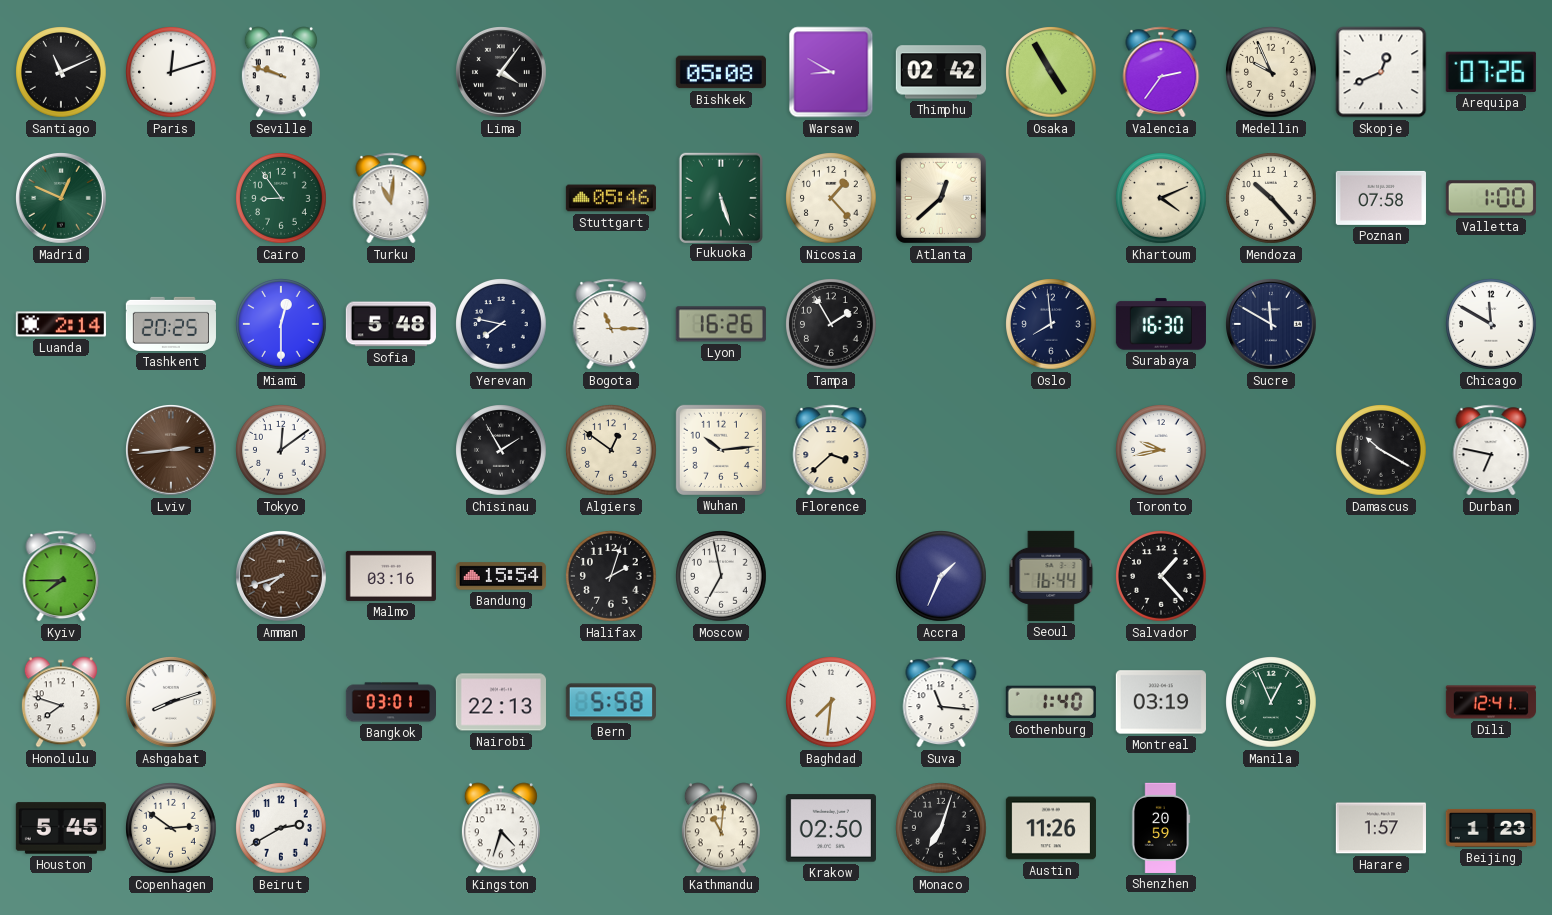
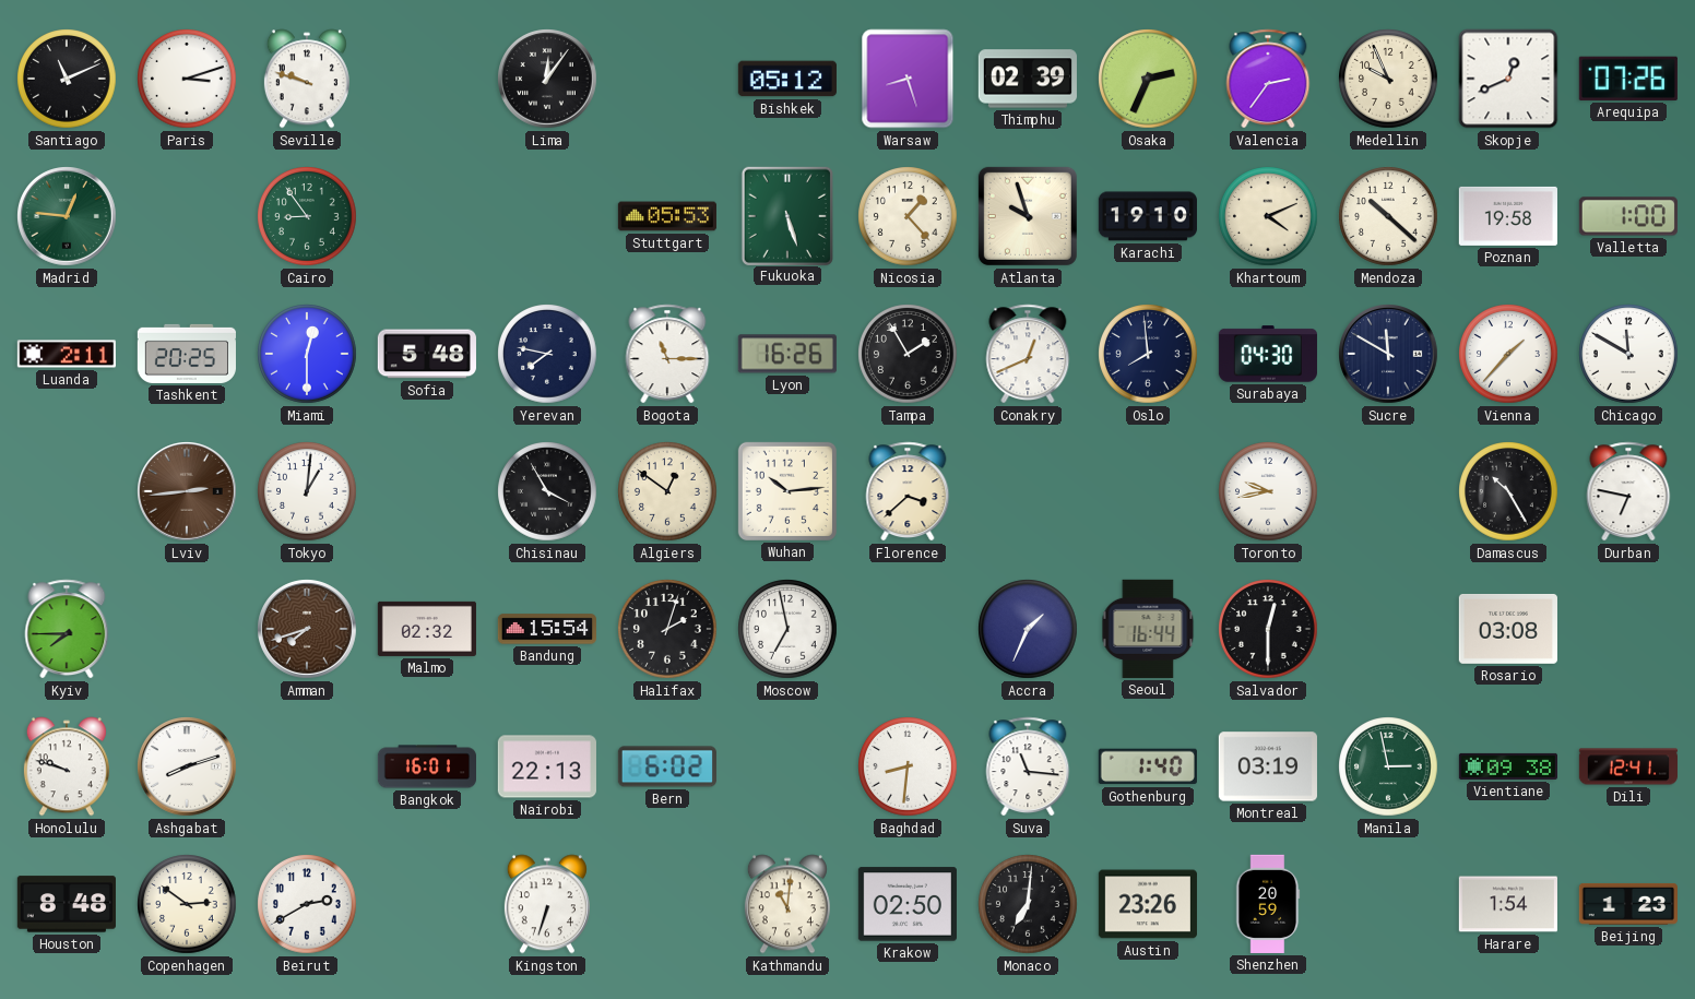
Paris: 12:12 -> 3:12
Lima: 4:06 -> 12:06
Bishkek: 05:08 -> 05:12
Warsaw: 8:50 -> 8:27
Thimphu: 02:42 -> 02:39
Osaka: 4:55 -> 2:34
Madrid: 12:49 -> 12:46
Turku: 11:01 -> none
Stuttgart: 05:46 -> 05:53
Atlanta: 12:38 -> 9:57
Karachi: none -> 19:10
Mendoza: 10:23 -> 10:22
Poznan: 07:58 -> 19:58
Luanda: 2:14 -> 2:11
Conakry: none -> 12:41
Surabaya: 16:30 -> 04:30
Vienna: none -> 1:37
Tokyo: 12:09 -> 1:01
Chisinau: 1:55 -> 3:55
Damascus: 10:20 -> 10:25
Malmo: 03:16 -> 02:32
Salvador: 1:23 -> 12:30
Rosario: none -> 03:08
Honolulu: 7:48 -> 9:48
Bangkok: 03:01 -> 16:01
Bern: 5:58 -> 6:02
Baghdad: 7:31 -> 8:31
Manila: 12:56 -> 2:58
Vientiane: none -> 09:38
Houston: 5:45 -> 8:48
Kingston: 4:33 -> 6:33
Monaco: 7:03 -> 7:01
Austin: 11:26 -> 23:26
Harare: 1:57 -> 1:54
